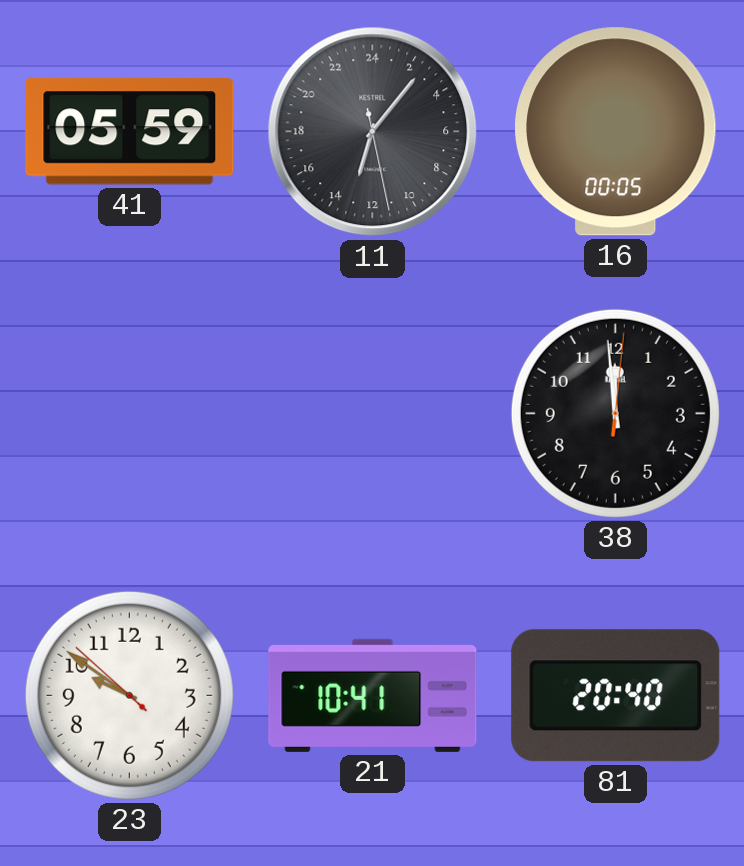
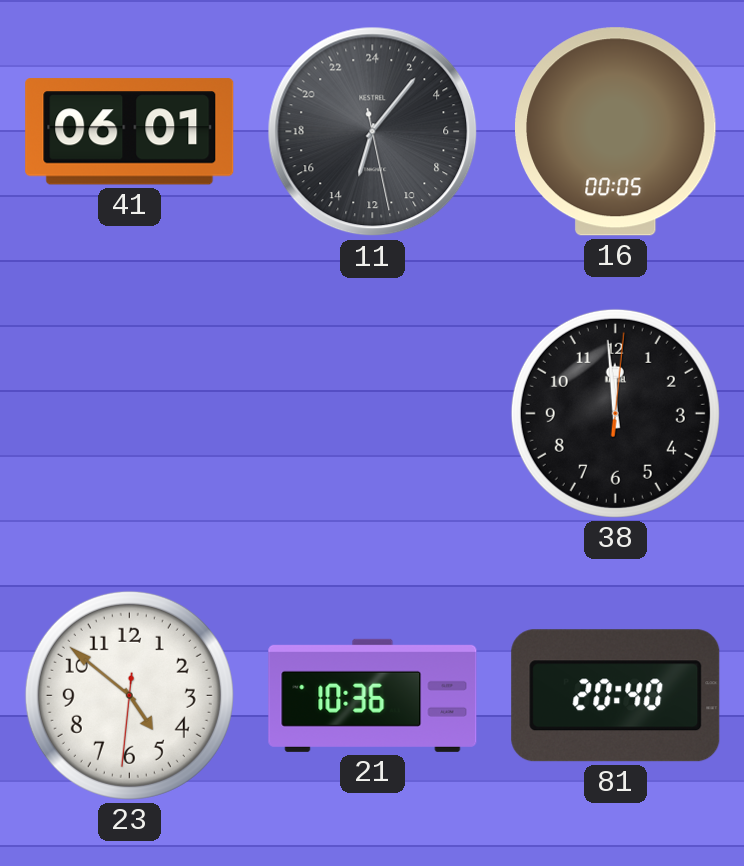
41: 05:59 -> 06:01
23: 9:50 -> 4:51
21: 10:41 -> 10:36
